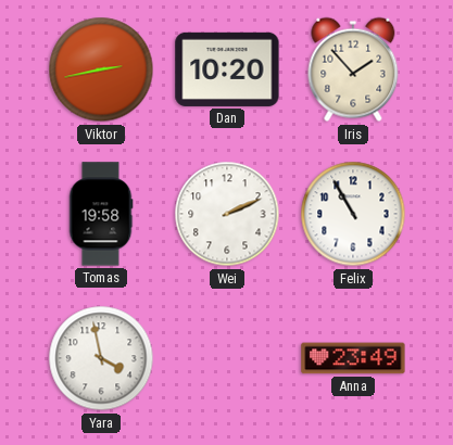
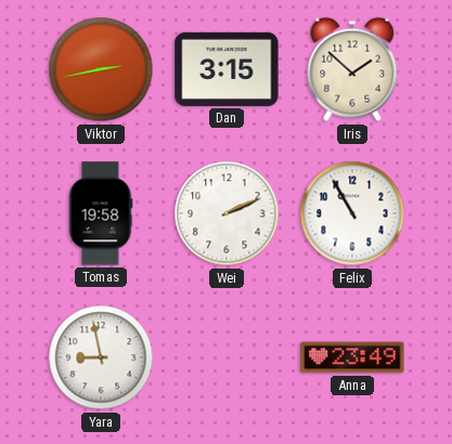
Dan: 10:20 -> 3:15
Iris: 1:53 -> 1:52
Yara: 3:58 -> 8:58
